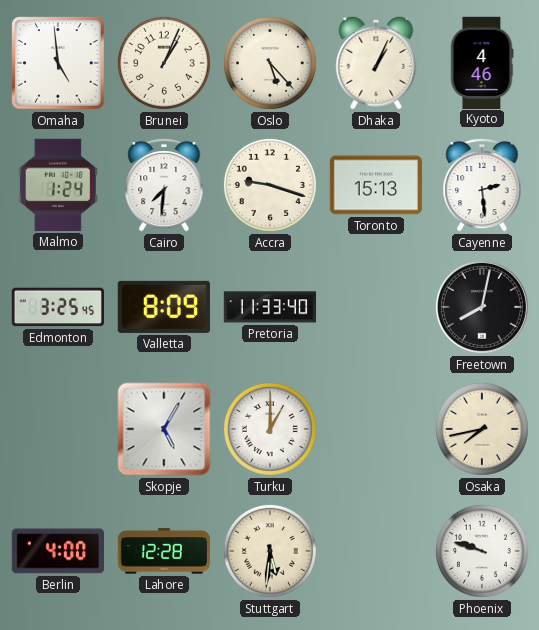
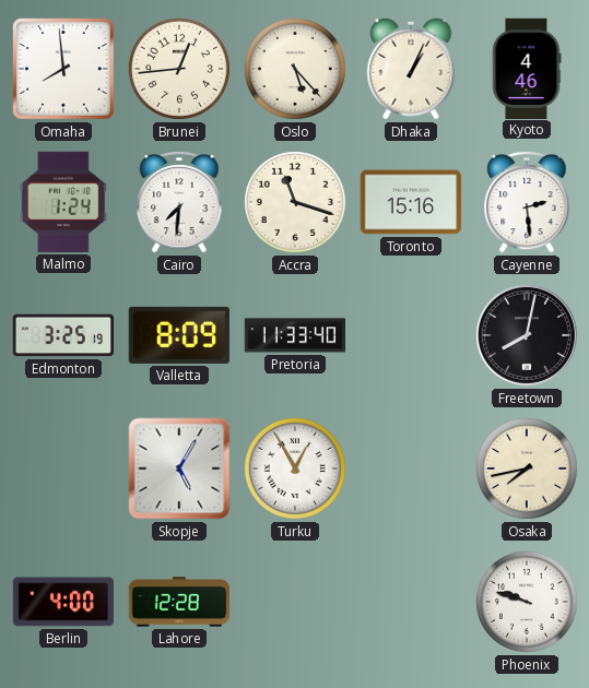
Omaha: 4:59 -> 7:59
Brunei: 1:04 -> 12:44
Accra: 9:18 -> 11:18
Toronto: 15:13 -> 15:16
Edmonton: 3:25:45 -> 3:25:19
Turku: 1:00 -> 12:55
Stuttgart: 5:31 -> none
